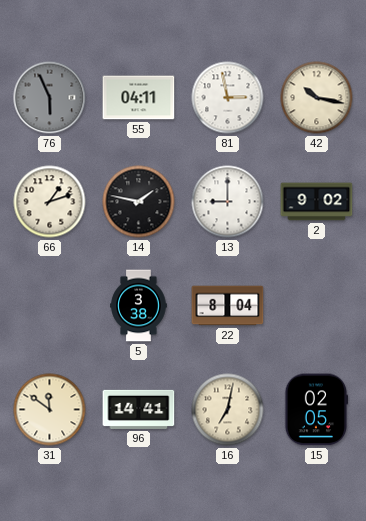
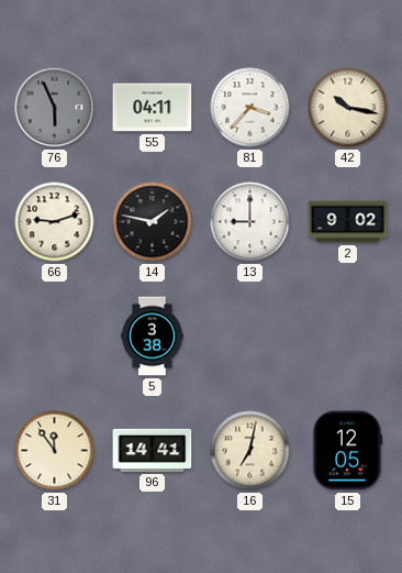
81: 2:58 -> 3:37
66: 1:12 -> 9:12
22: 8:04 -> none
31: 11:51 -> 11:54
15: 02:05 -> 12:05
